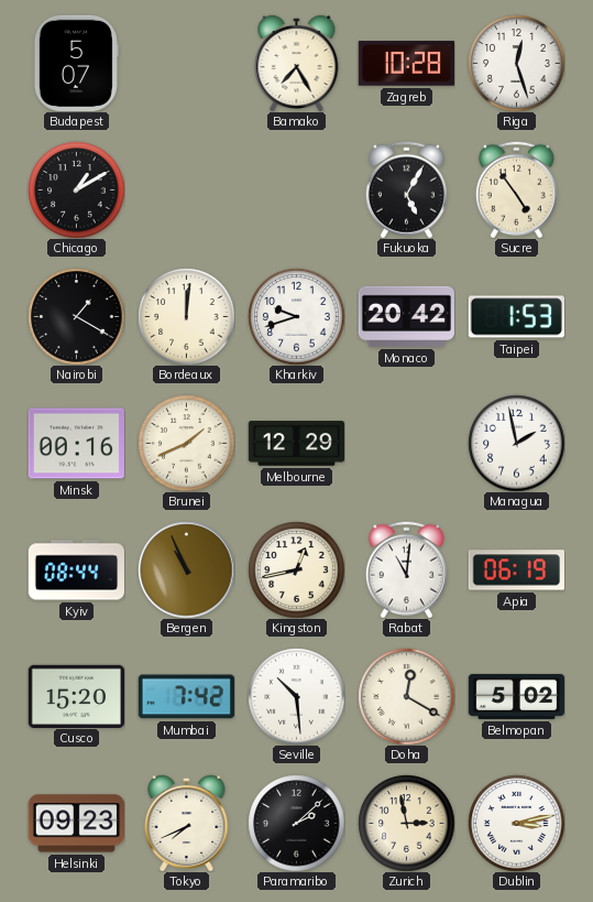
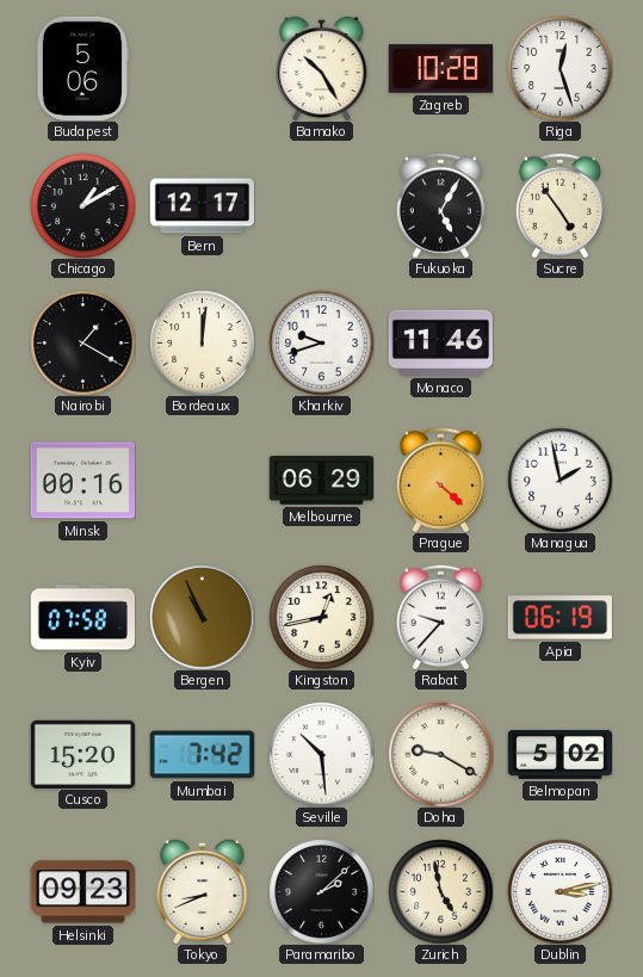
Budapest: 5:07 -> 5:06
Bamako: 7:25 -> 10:25
Bern: none -> 12:17
Monaco: 20:42 -> 11:46
Taipei: 1:53 -> none
Brunei: 1:41 -> none
Melbourne: 12:29 -> 06:29
Prague: none -> 4:22
Kyiv: 08:44 -> 07:58
Rabat: 11:01 -> 9:37
Doha: 12:20 -> 9:20
Tokyo: 7:41 -> 8:41
Zurich: 2:58 -> 4:58
